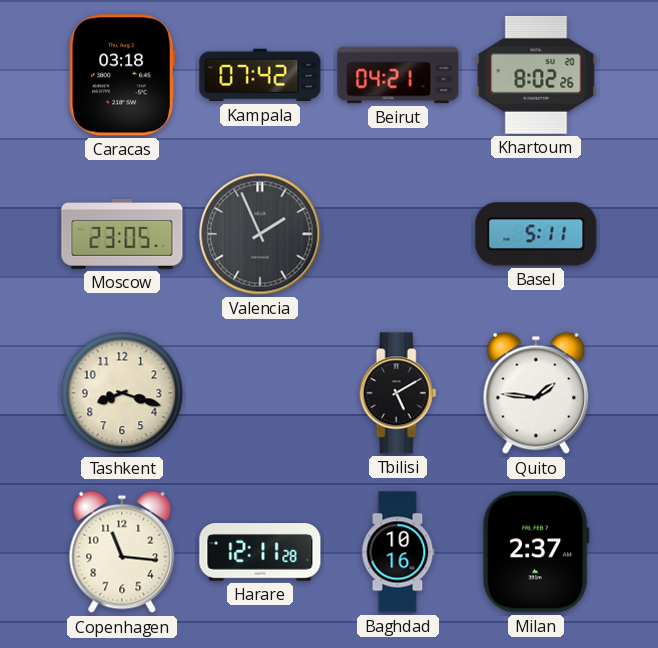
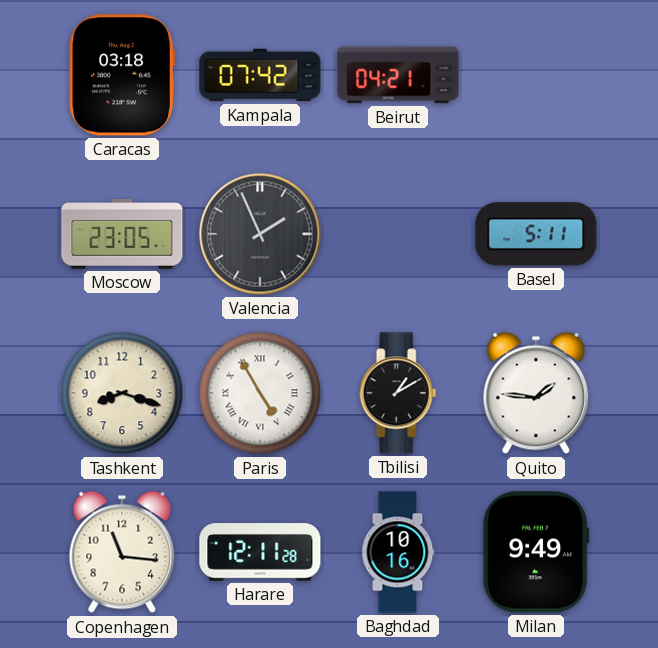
Khartoum: 8:02 -> none
Paris: none -> 4:55
Tbilisi: 5:10 -> 1:10
Milan: 2:37 -> 9:49
